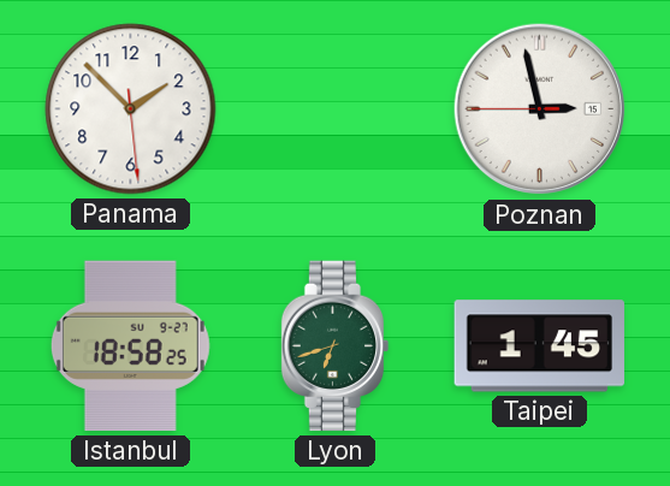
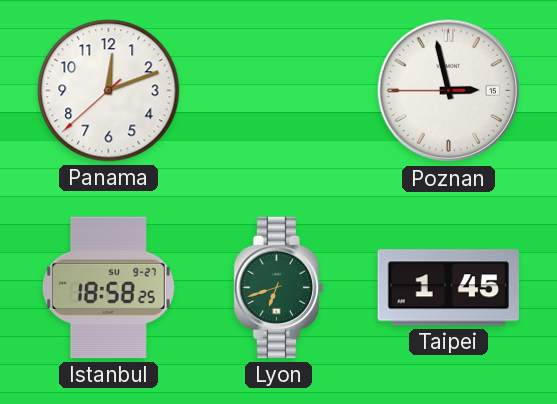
Panama: 1:52 -> 12:11
